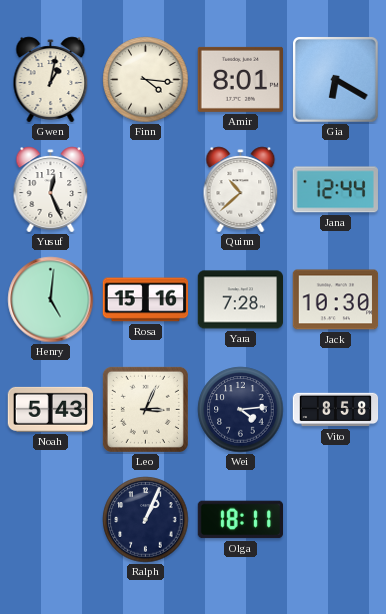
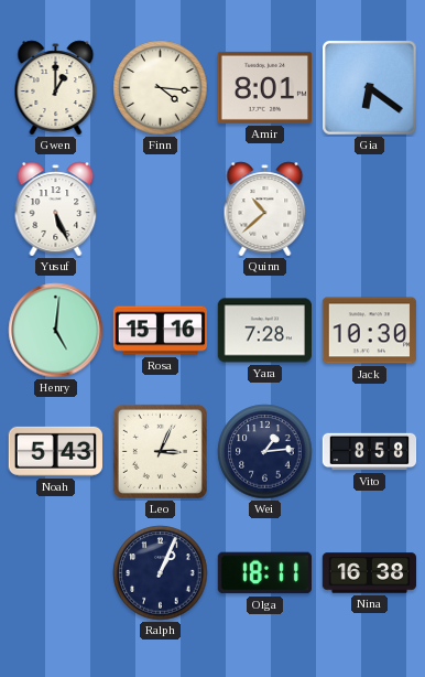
Gwen: 1:02 -> 1:00
Gia: 6:20 -> 6:21
Yusuf: 12:26 -> 5:26
Jana: 12:44 -> none
Wei: 4:14 -> 1:14
Nina: none -> 16:38
